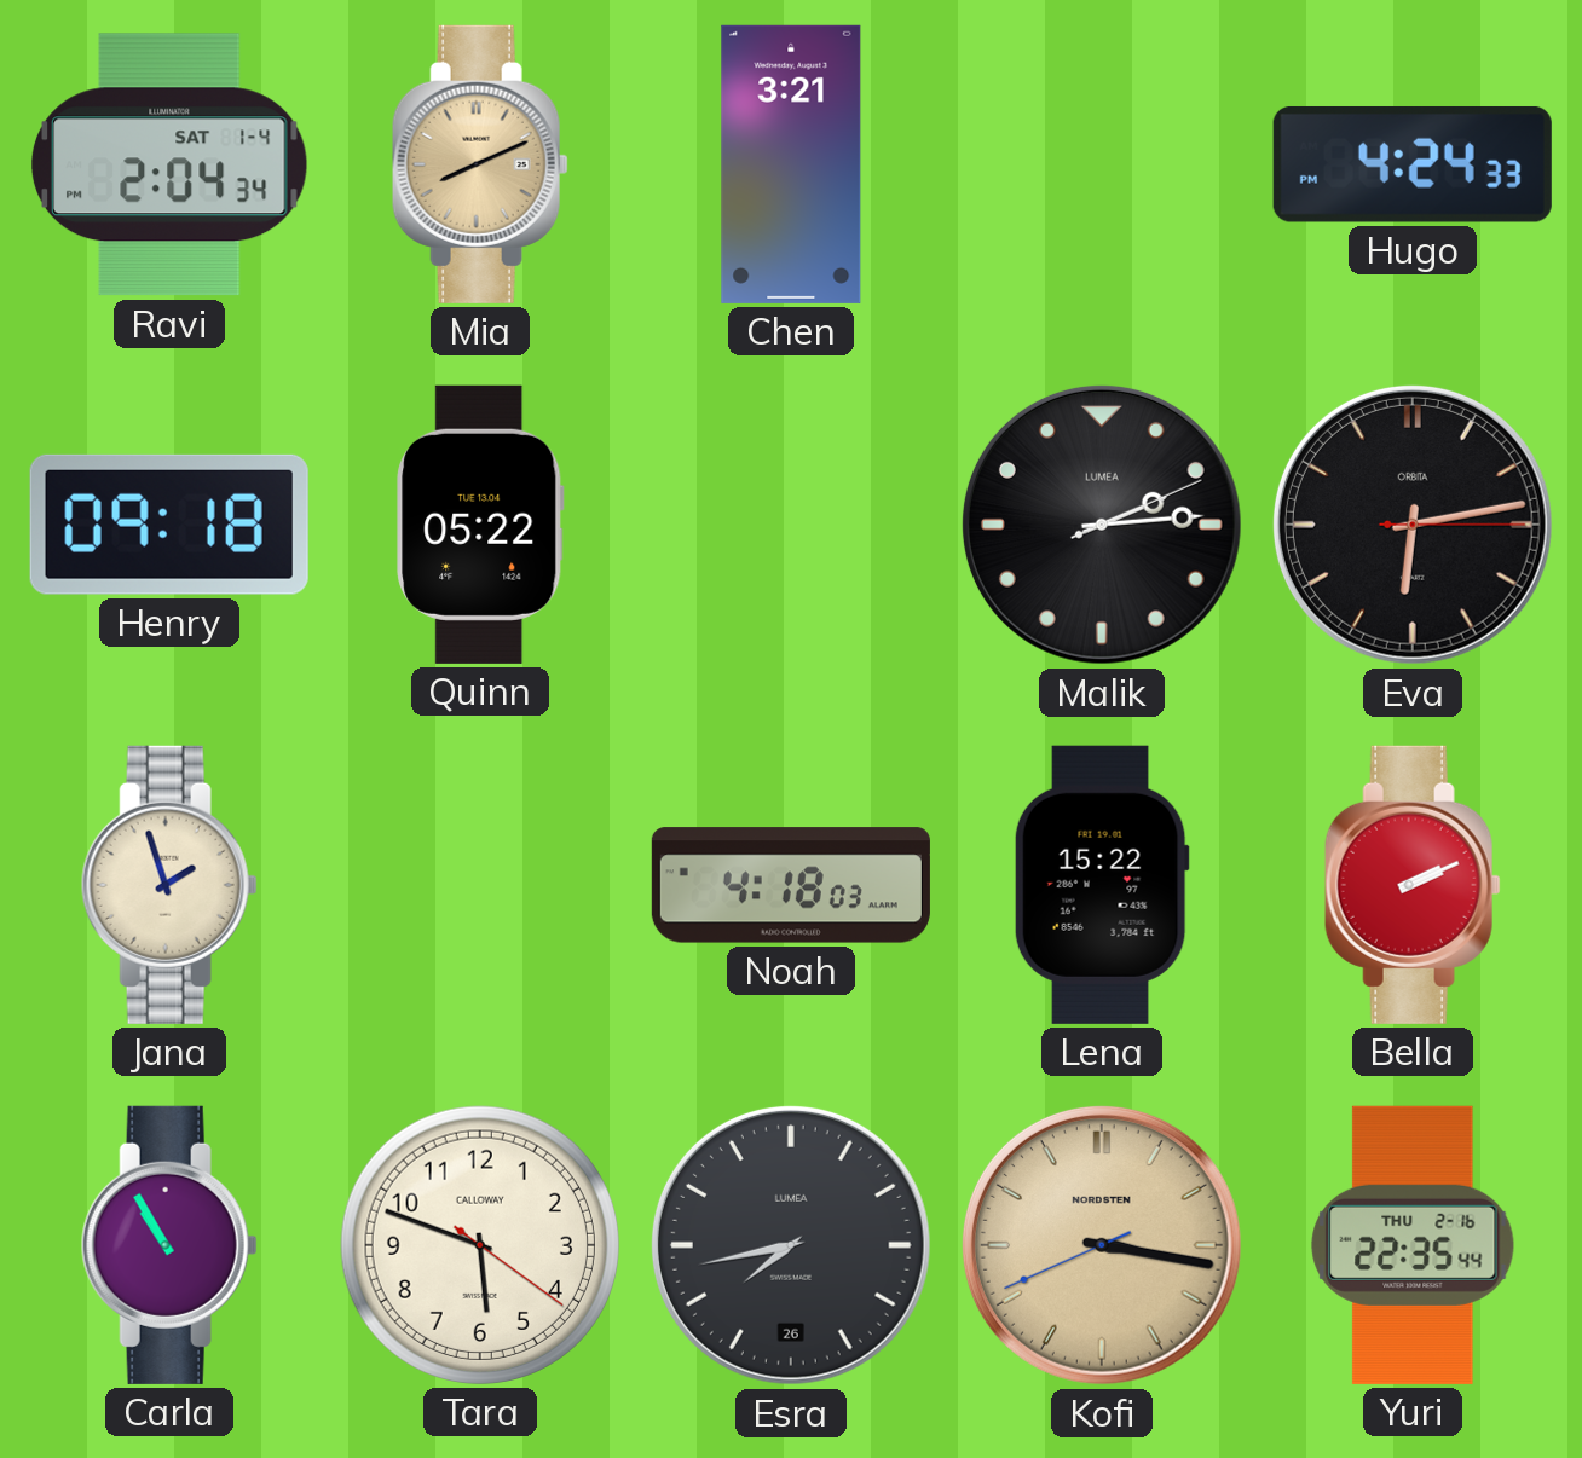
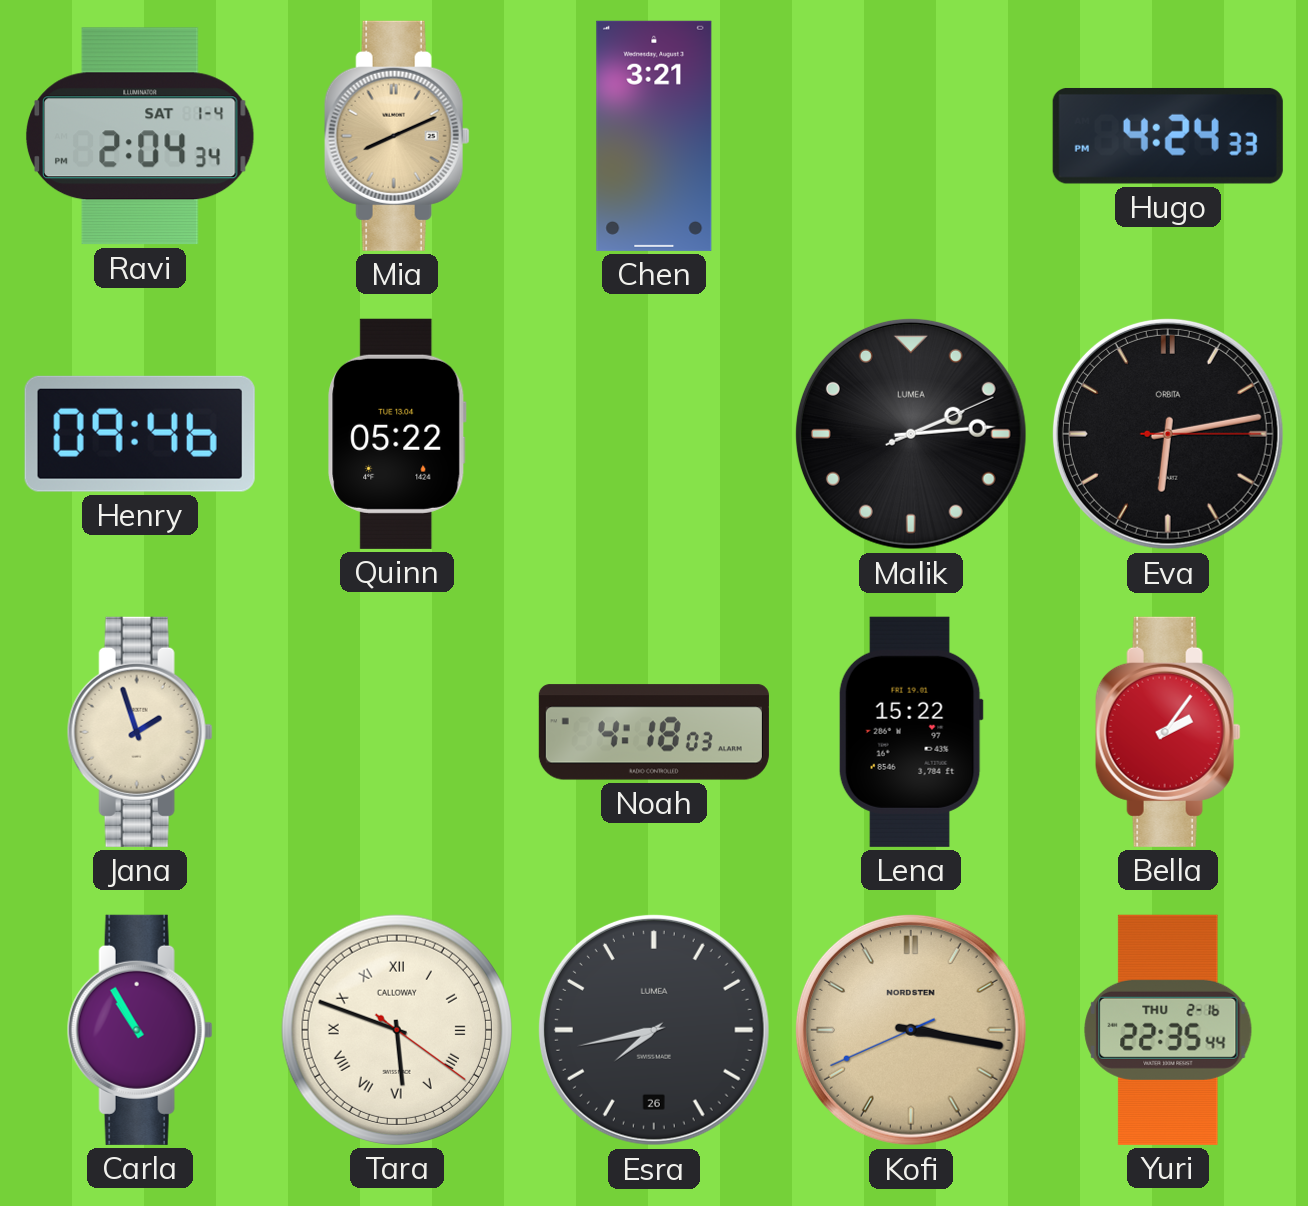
Henry: 09:18 -> 09:46
Bella: 2:11 -> 2:06
Tara numerals: Arabic -> Roman
